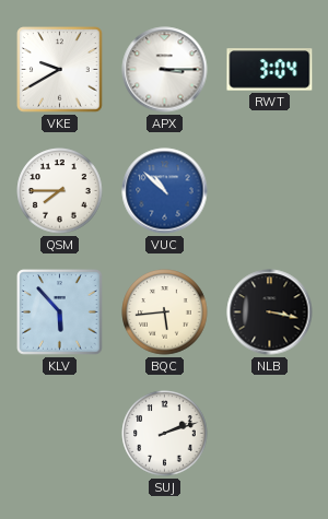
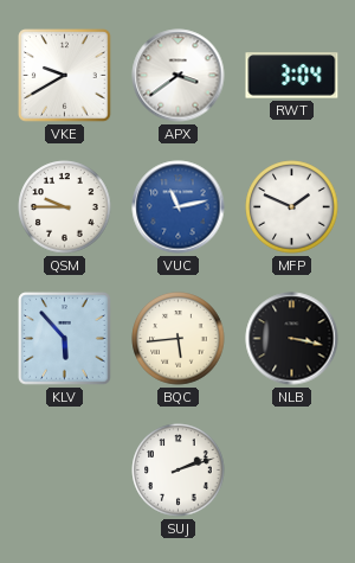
APX: 3:15 -> 3:39
QSM: 7:45 -> 9:45
VUC: 10:52 -> 11:13
MFP: none -> 1:49
